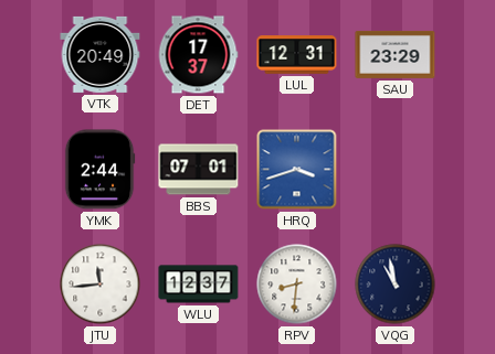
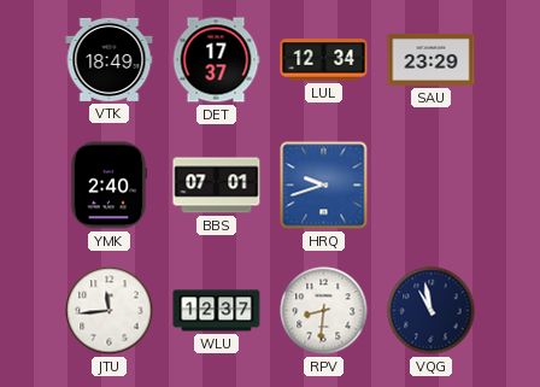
VTK: 20:49 -> 18:49
LUL: 12:31 -> 12:34
YMK: 2:44 -> 2:40
HRQ: 3:42 -> 9:42
